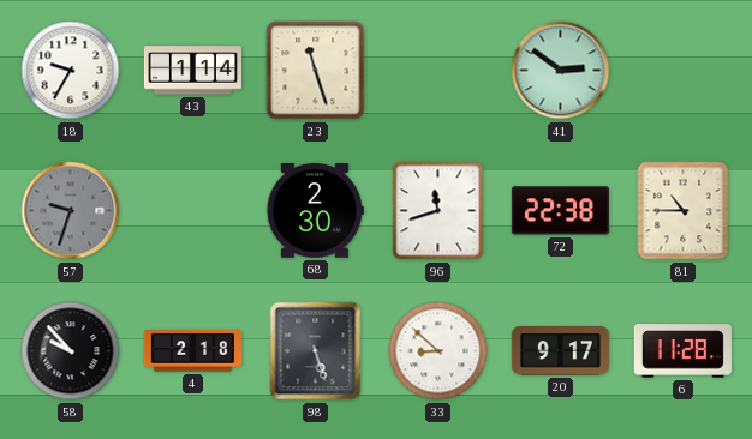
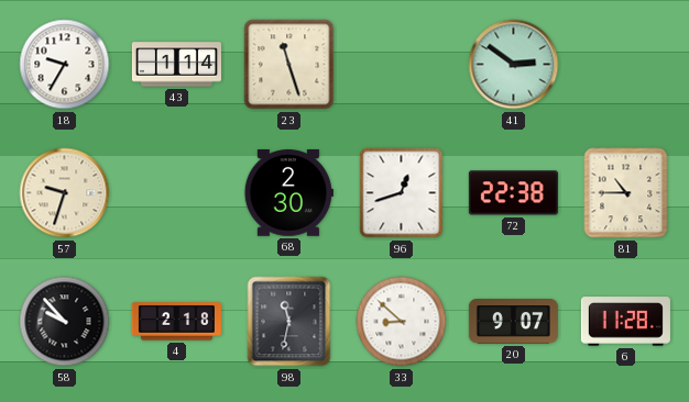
57 dial: grey -> cream
96: 11:42 -> 12:42
98: 5:27 -> 11:32
20: 9:17 -> 9:07
